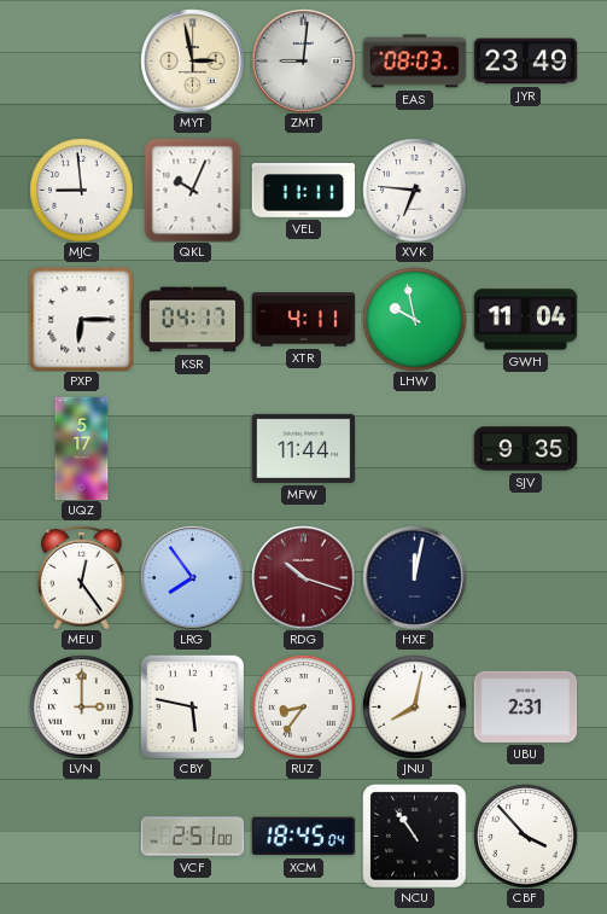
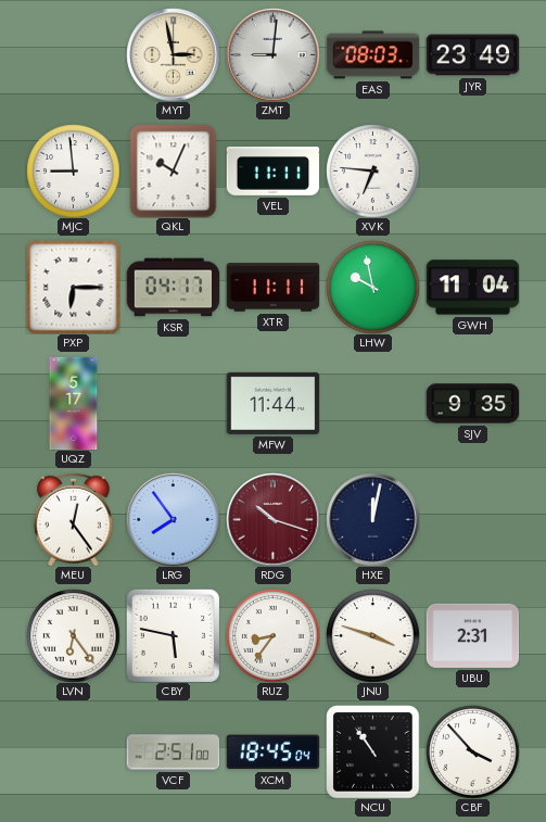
XTR: 4:11 -> 11:11
LVN: 3:00 -> 6:24
JNU: 8:02 -> 3:48
